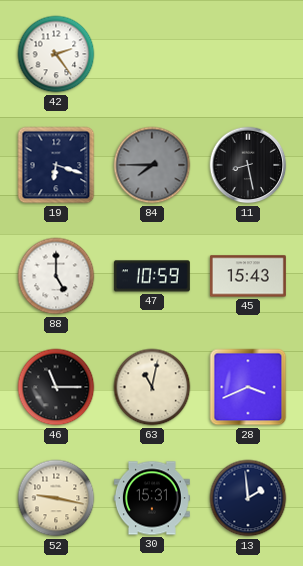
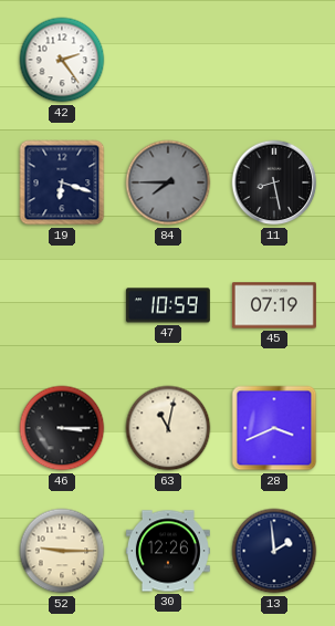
88: 5:00 -> none
45: 15:43 -> 07:19
46: 11:15 -> 3:15
52: 9:17 -> 9:15
30: 15:31 -> 12:26
